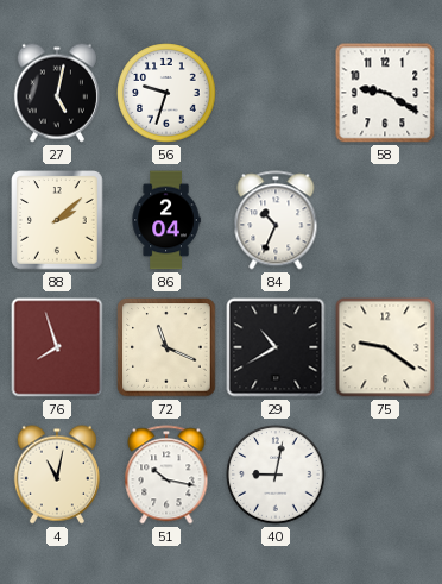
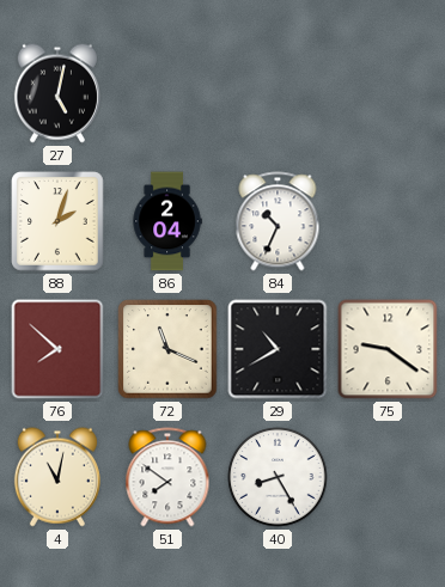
56: 9:33 -> none
58: 9:20 -> none
88: 2:08 -> 2:03
76: 7:57 -> 7:52
51: 10:17 -> 7:51
40: 9:02 -> 8:25
